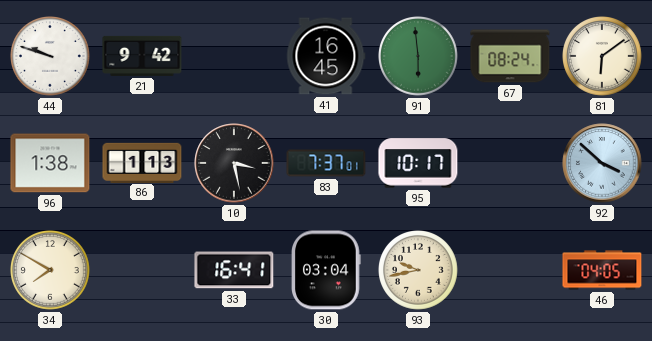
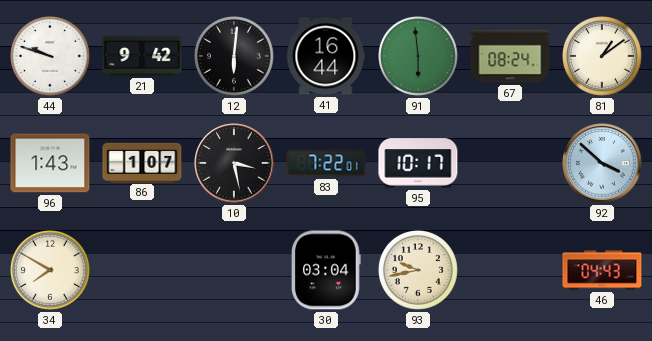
12: none -> 6:01
41: 16:45 -> 16:44
81: 6:09 -> 1:09
96: 1:38 -> 1:43
86: 1:13 -> 1:07
83: 7:37 -> 7:22
33: 16:41 -> none
46: 04:05 -> 04:43
